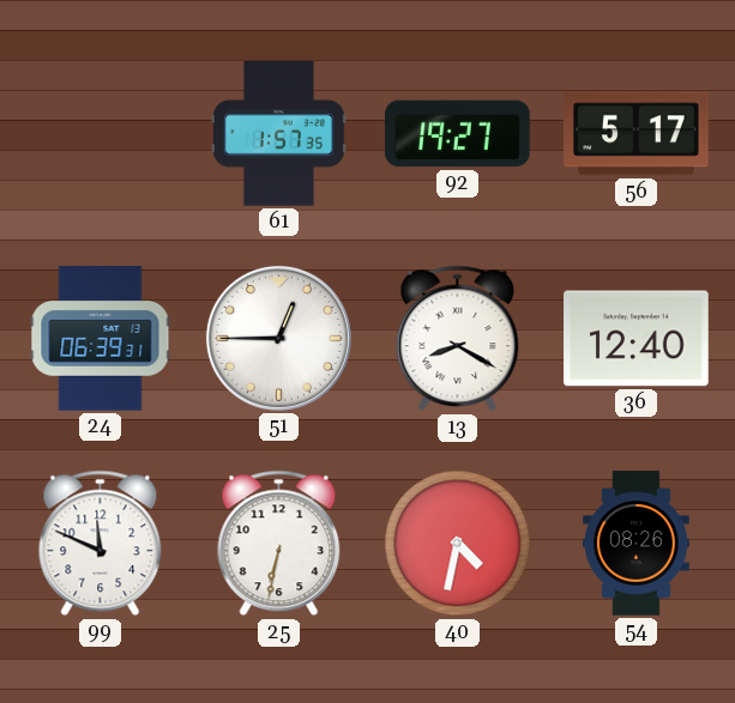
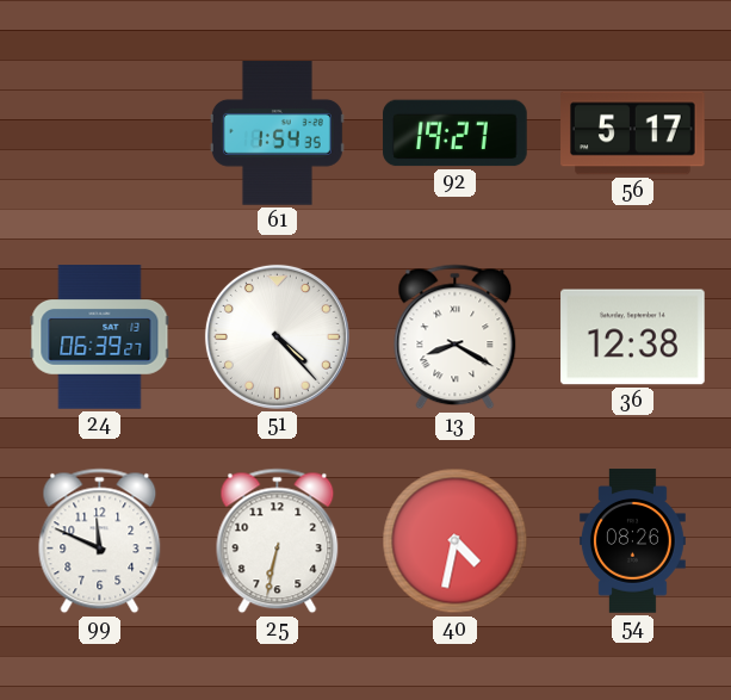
61: 1:57 -> 1:54
24: 06:39:31 -> 06:39:27
51: 12:45 -> 4:23
36: 12:40 -> 12:38
